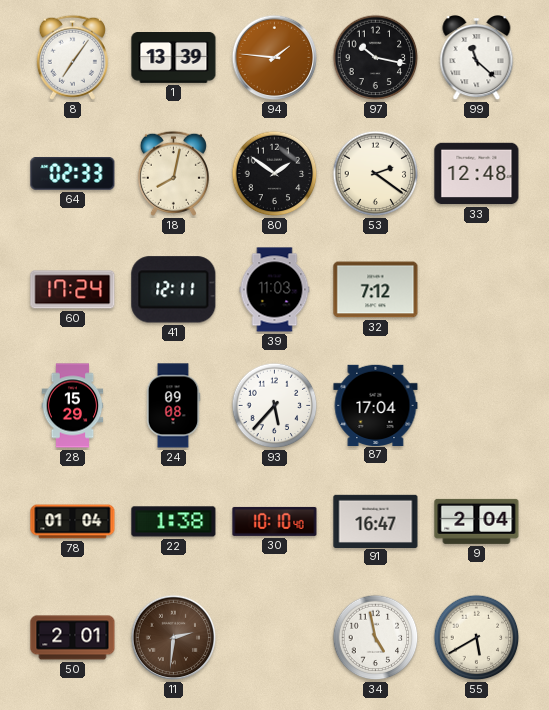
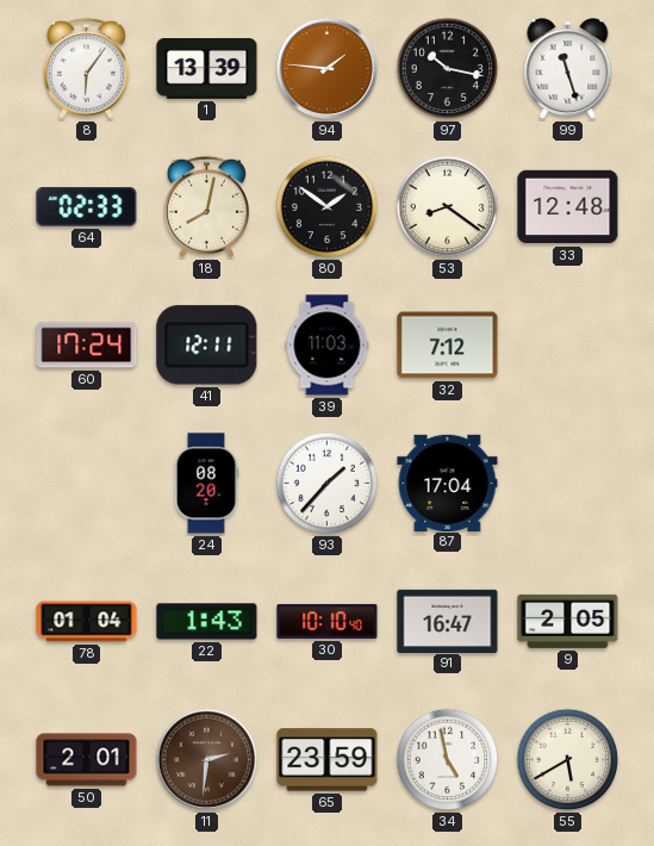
8: 7:06 -> 6:06
99: 11:22 -> 11:27
53: 2:21 -> 8:21
28: 15:29 -> none
24: 09:08 -> 08:20
93: 5:37 -> 1:37
22: 1:38 -> 1:43
9: 2:04 -> 2:05
65: none -> 23:59
